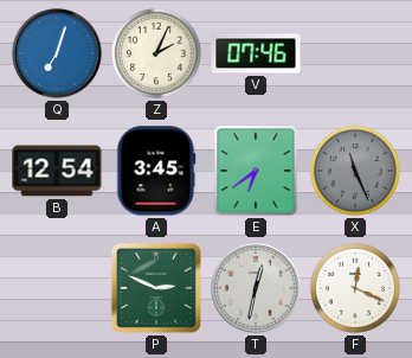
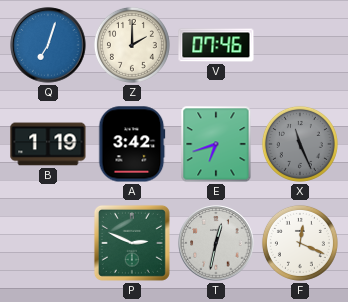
Z: 2:04 -> 2:00
B: 12:54 -> 1:19
A: 3:45 -> 3:42
E: 6:39 -> 6:42
